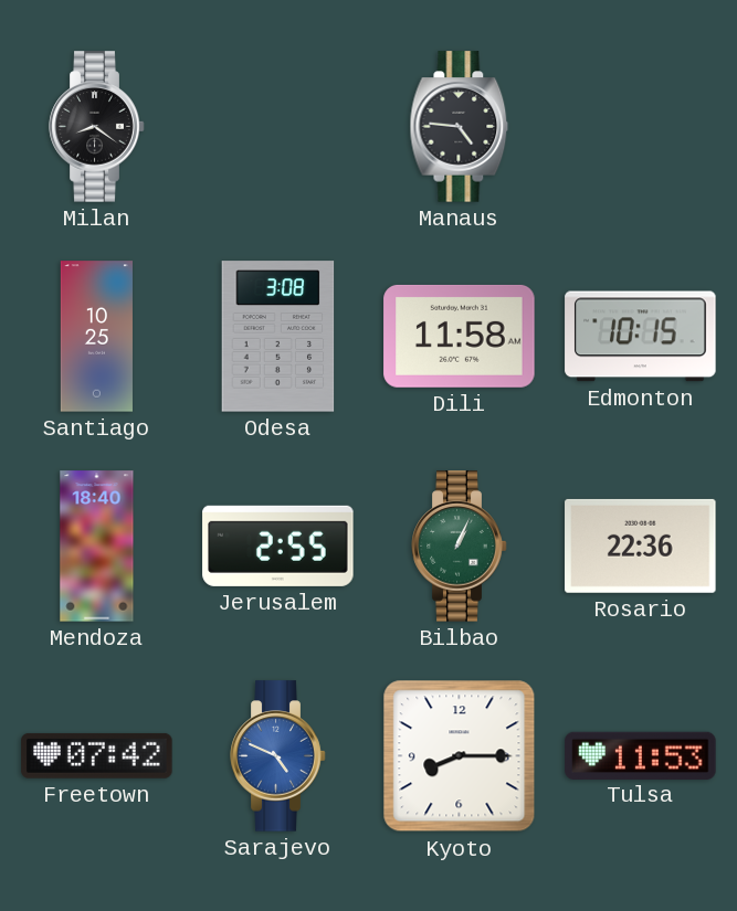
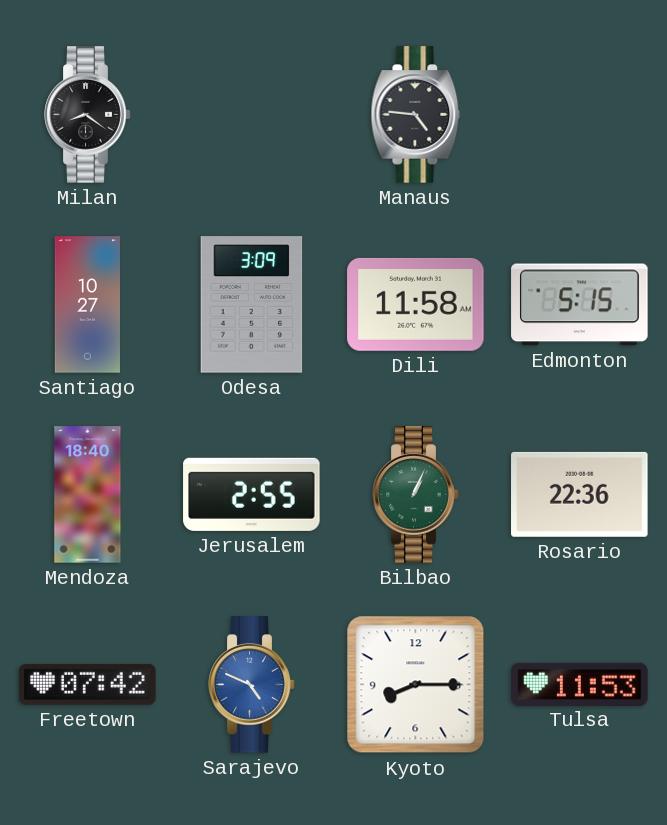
Santiago: 10:25 -> 10:27
Odesa: 3:08 -> 3:09
Edmonton: 10:15 -> 5:15
